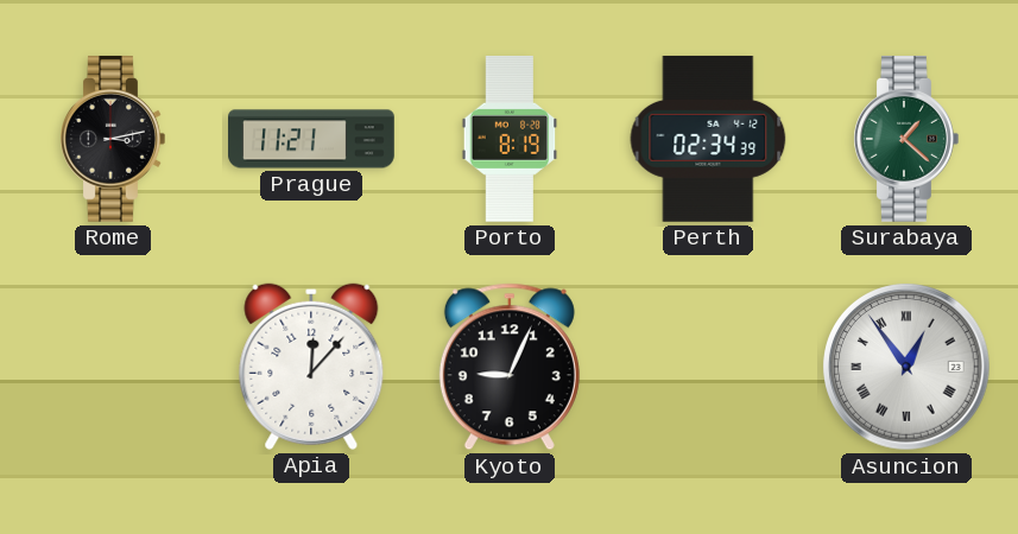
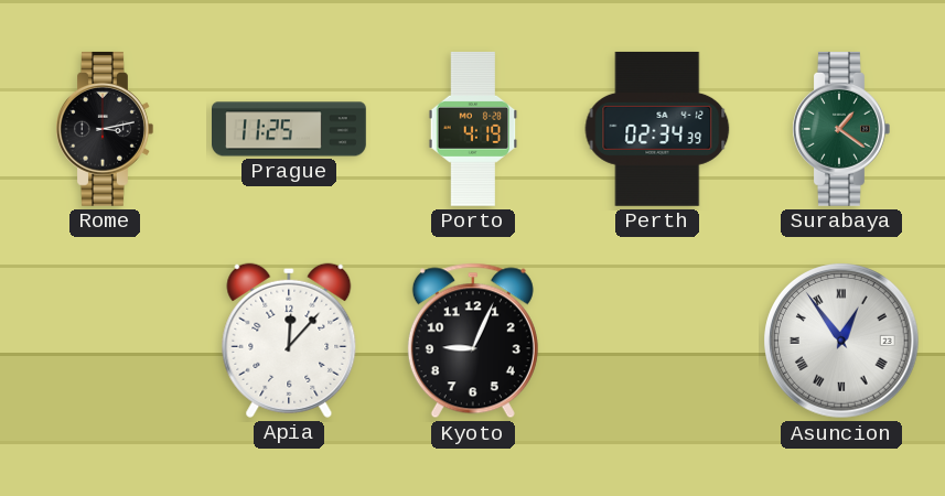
Prague: 11:21 -> 11:25
Porto: 8:19 -> 4:19
Surabaya: 1:22 -> 1:21
